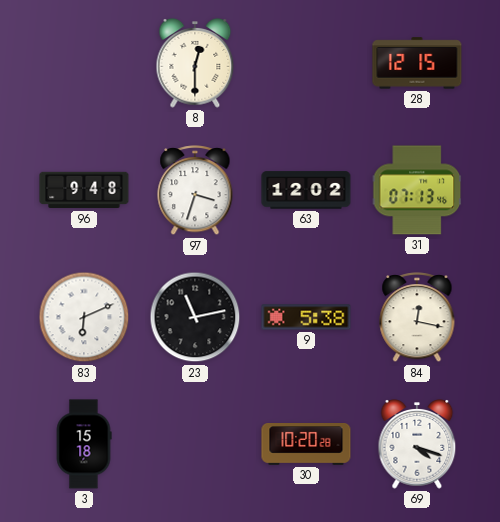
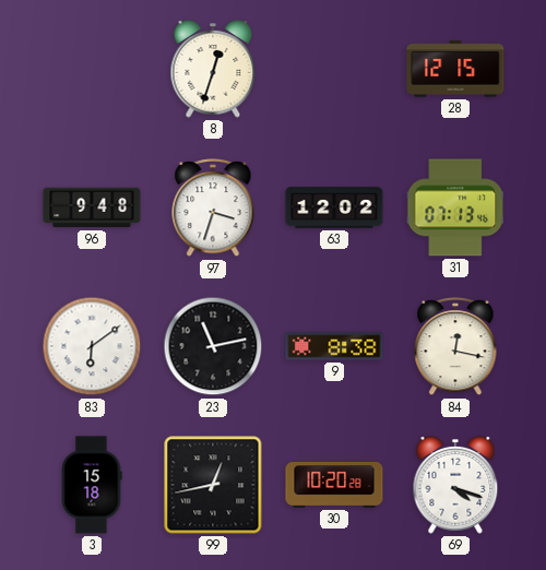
8: 12:30 -> 12:33
83: 6:11 -> 6:09
9: 5:38 -> 8:38
99: none -> 12:43
